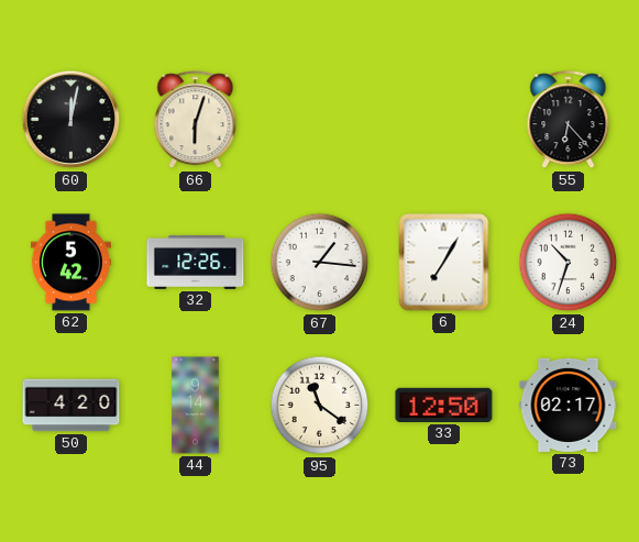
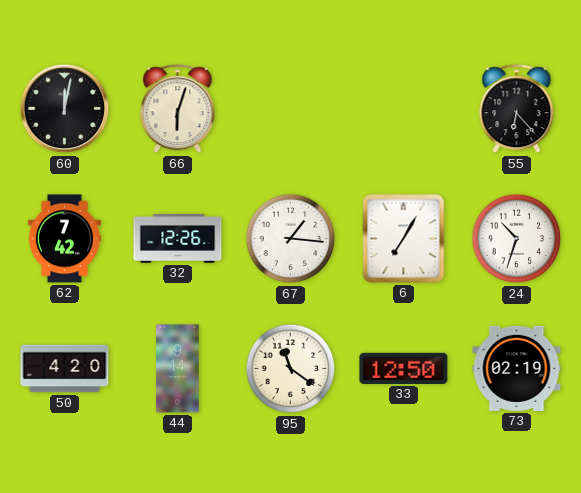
62: 5:42 -> 7:42
73: 02:17 -> 02:19
